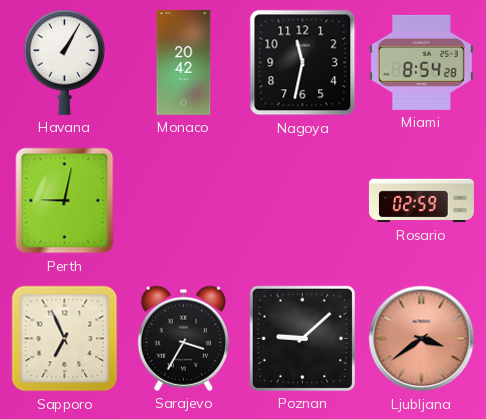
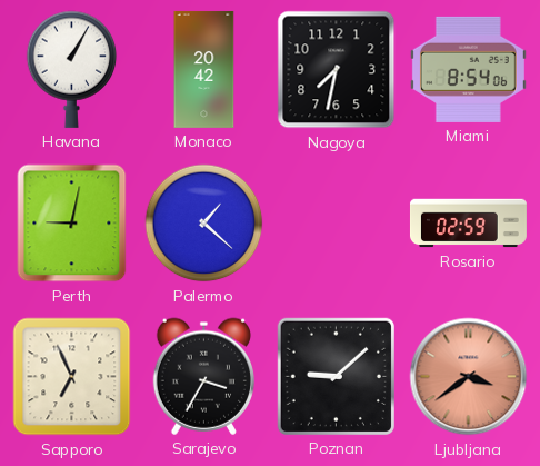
Nagoya: 11:32 -> 7:32
Miami: 8:54:28 -> 8:54:06
Palermo: none -> 1:22
